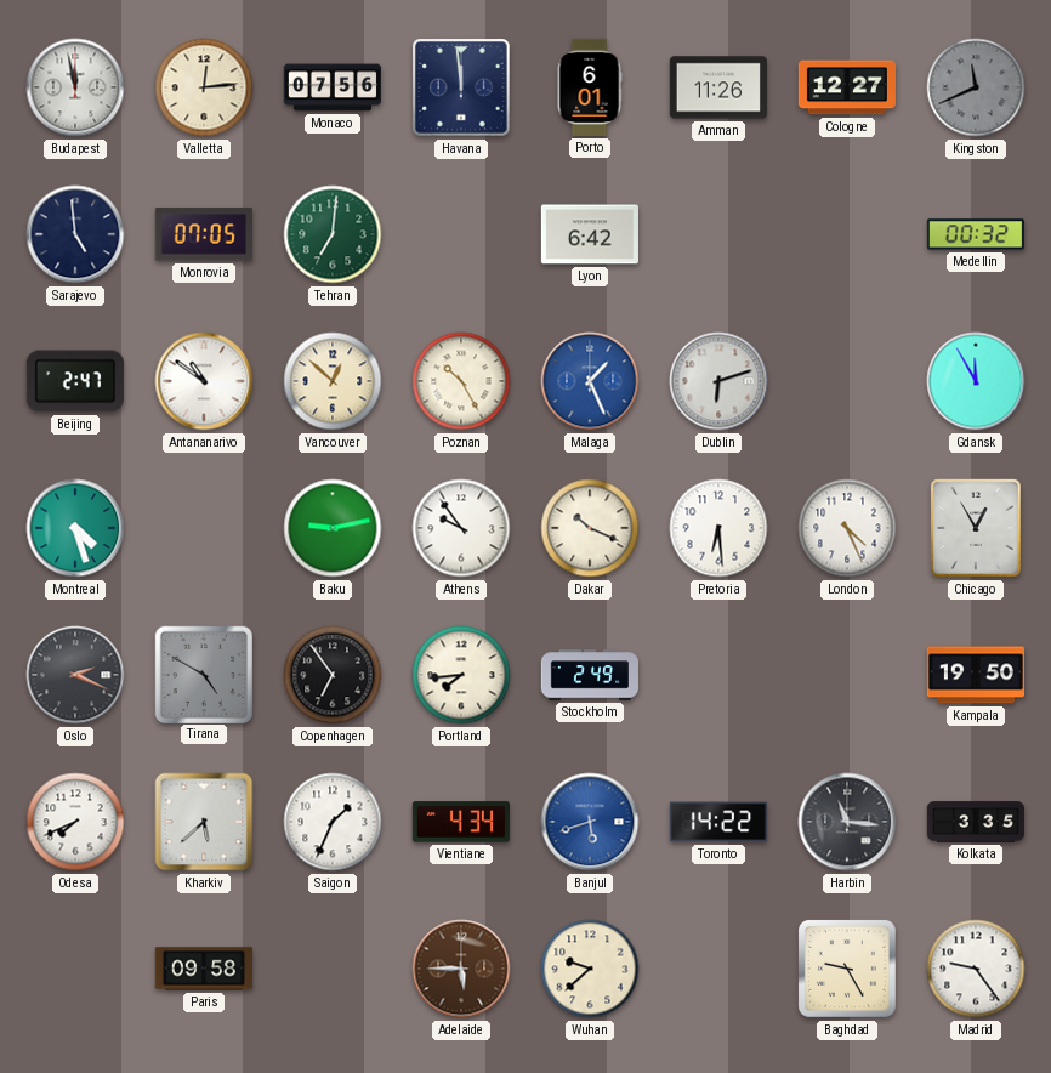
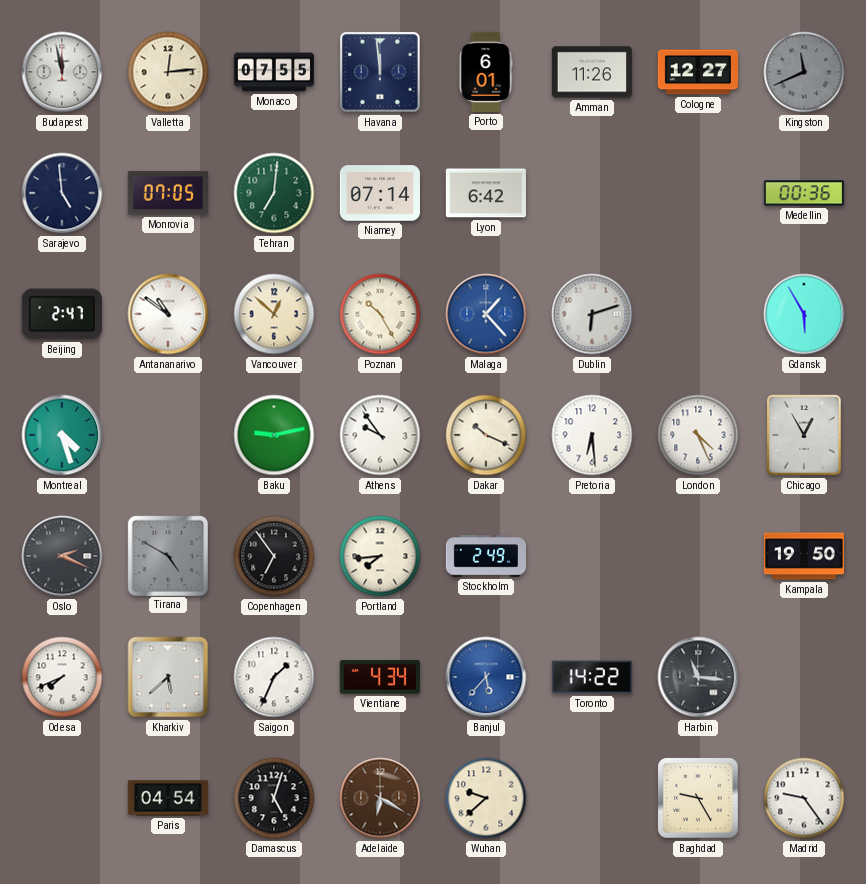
Monaco: 07:56 -> 07:55
Niamey: none -> 07:14
Medellin: 00:32 -> 00:36
Malaga: 1:26 -> 1:23
Gdansk: 11:55 -> 5:55
Banjul: 5:42 -> 5:37
Kolkata: 3:35 -> none
Paris: 09:58 -> 04:54
Damascus: none -> 5:03
Adelaide: 5:45 -> 6:20
